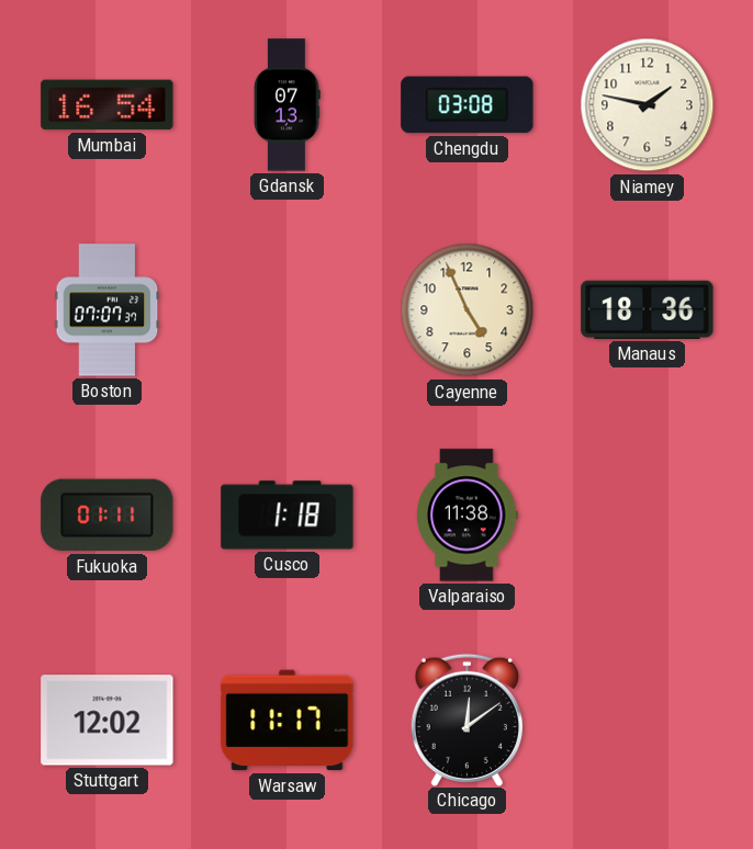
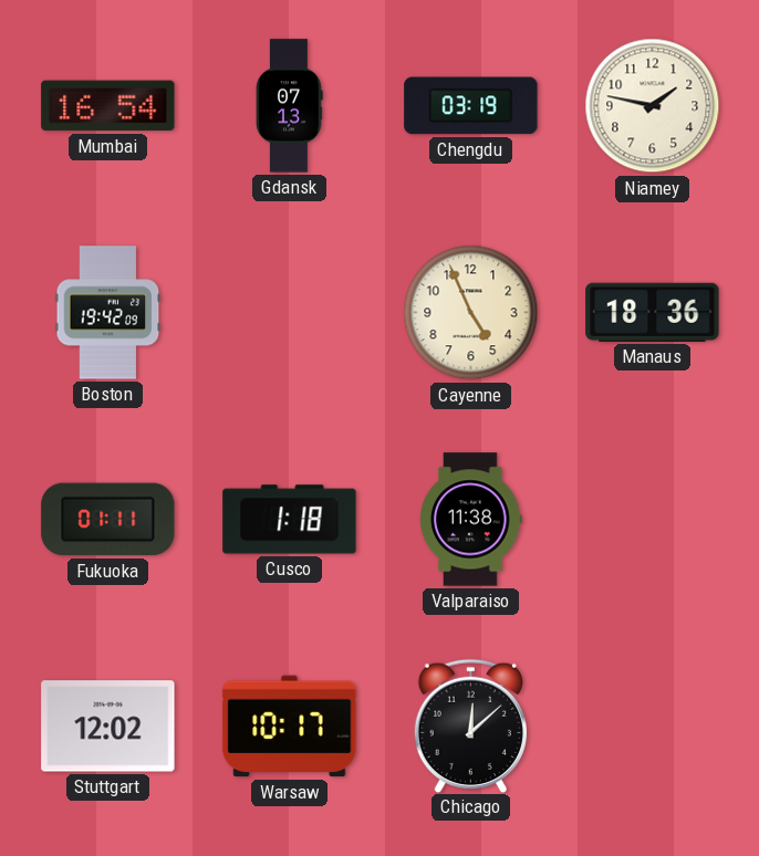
Chengdu: 03:08 -> 03:19
Boston: 07:07 -> 19:42
Warsaw: 11:17 -> 10:17
Chicago: 12:09 -> 12:08
